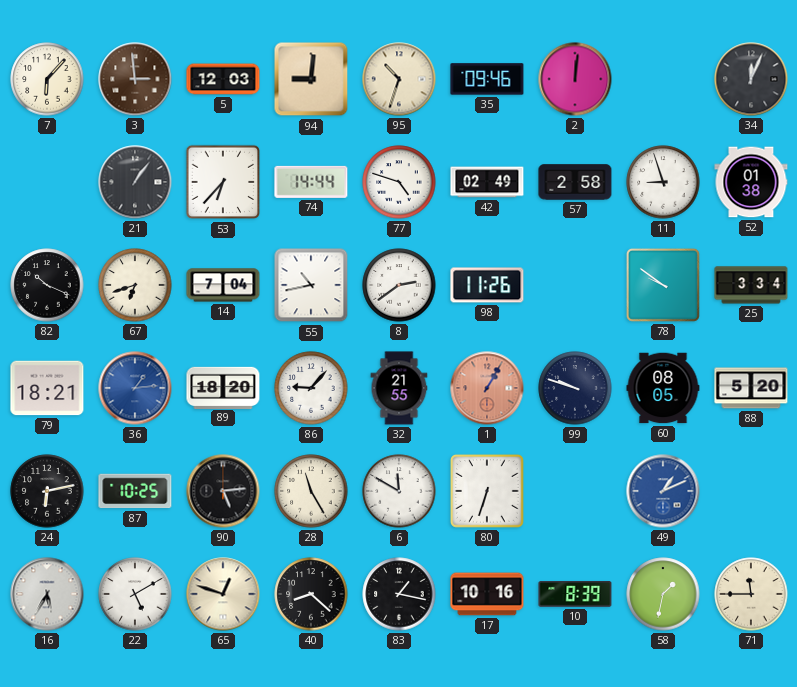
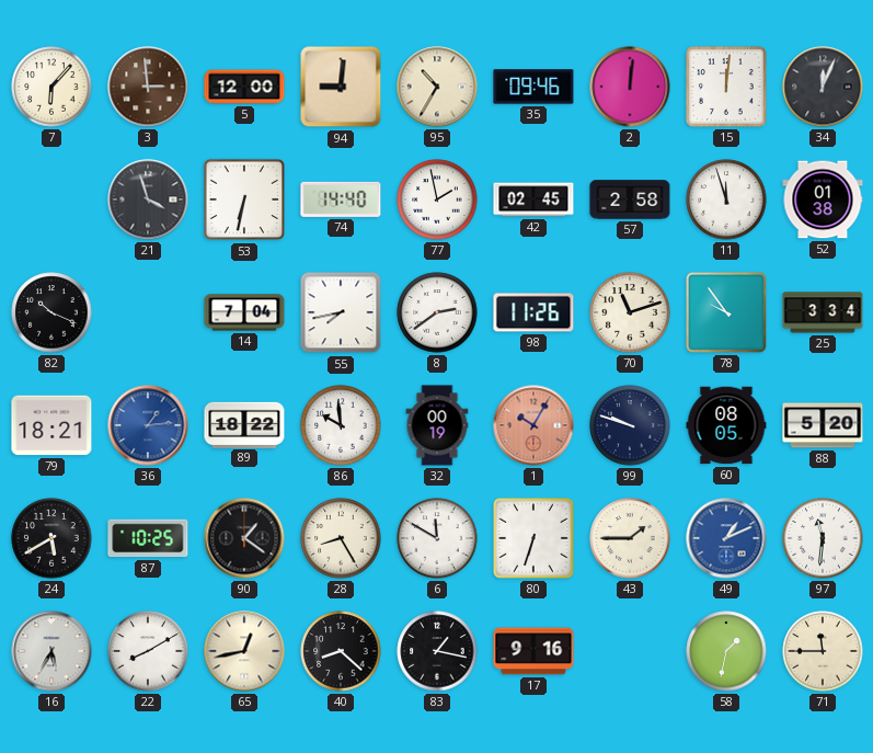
5: 12:03 -> 12:00
95: 10:33 -> 10:35
15: none -> 12:01
21: 1:06 -> 3:57
53: 6:37 -> 6:32
74: 14:44 -> 14:40
77: 4:48 -> 1:58
42: 02:49 -> 02:45
11: 8:57 -> 11:57
67: 6:42 -> none
55: 10:43 -> 7:43
70: none -> 11:12
78: 9:51 -> 9:54
89: 18:20 -> 18:22
86: 9:07 -> 9:59
32: 21:55 -> 00:19
1: 1:05 -> 10:05
24: 6:13 -> 5:40
90: 5:14 -> 1:21
28: 11:25 -> 8:25
43: none -> 1:45
97: none -> 11:31
22: 5:10 -> 8:10
65: 12:48 -> 12:43
17: 10:16 -> 9:16
10: 8:39 -> none
